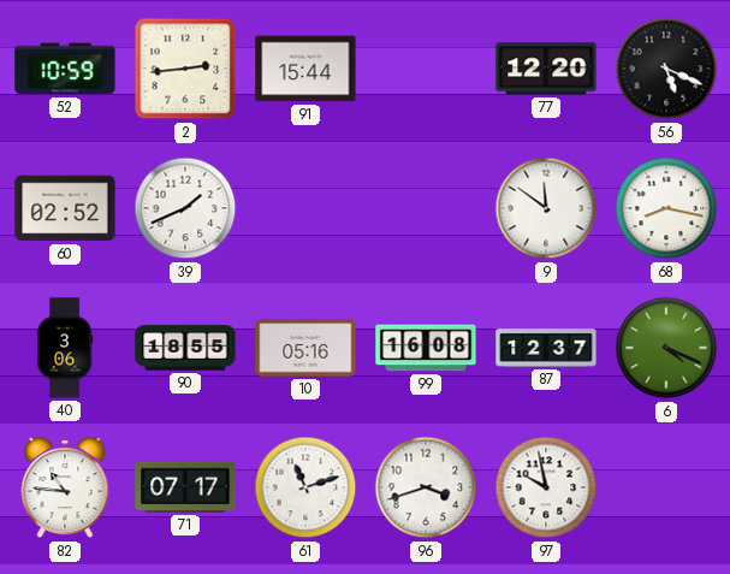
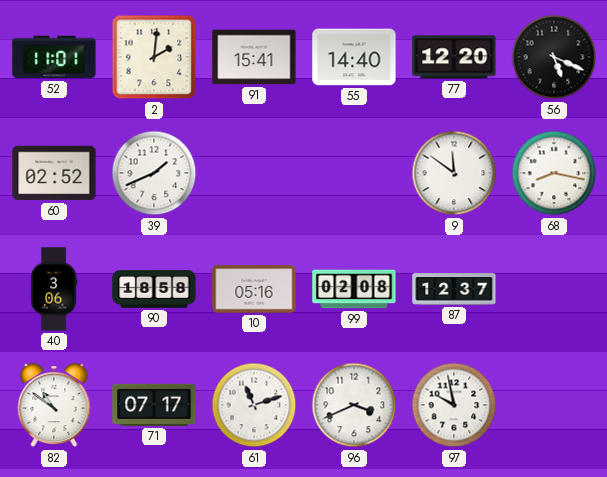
52: 10:59 -> 11:01
2: 2:44 -> 2:01
91: 15:44 -> 15:41
55: none -> 14:40
90: 18:55 -> 18:58
99: 16:08 -> 02:08
6: 4:19 -> none
82: 10:46 -> 10:51
96: 3:42 -> 3:41
